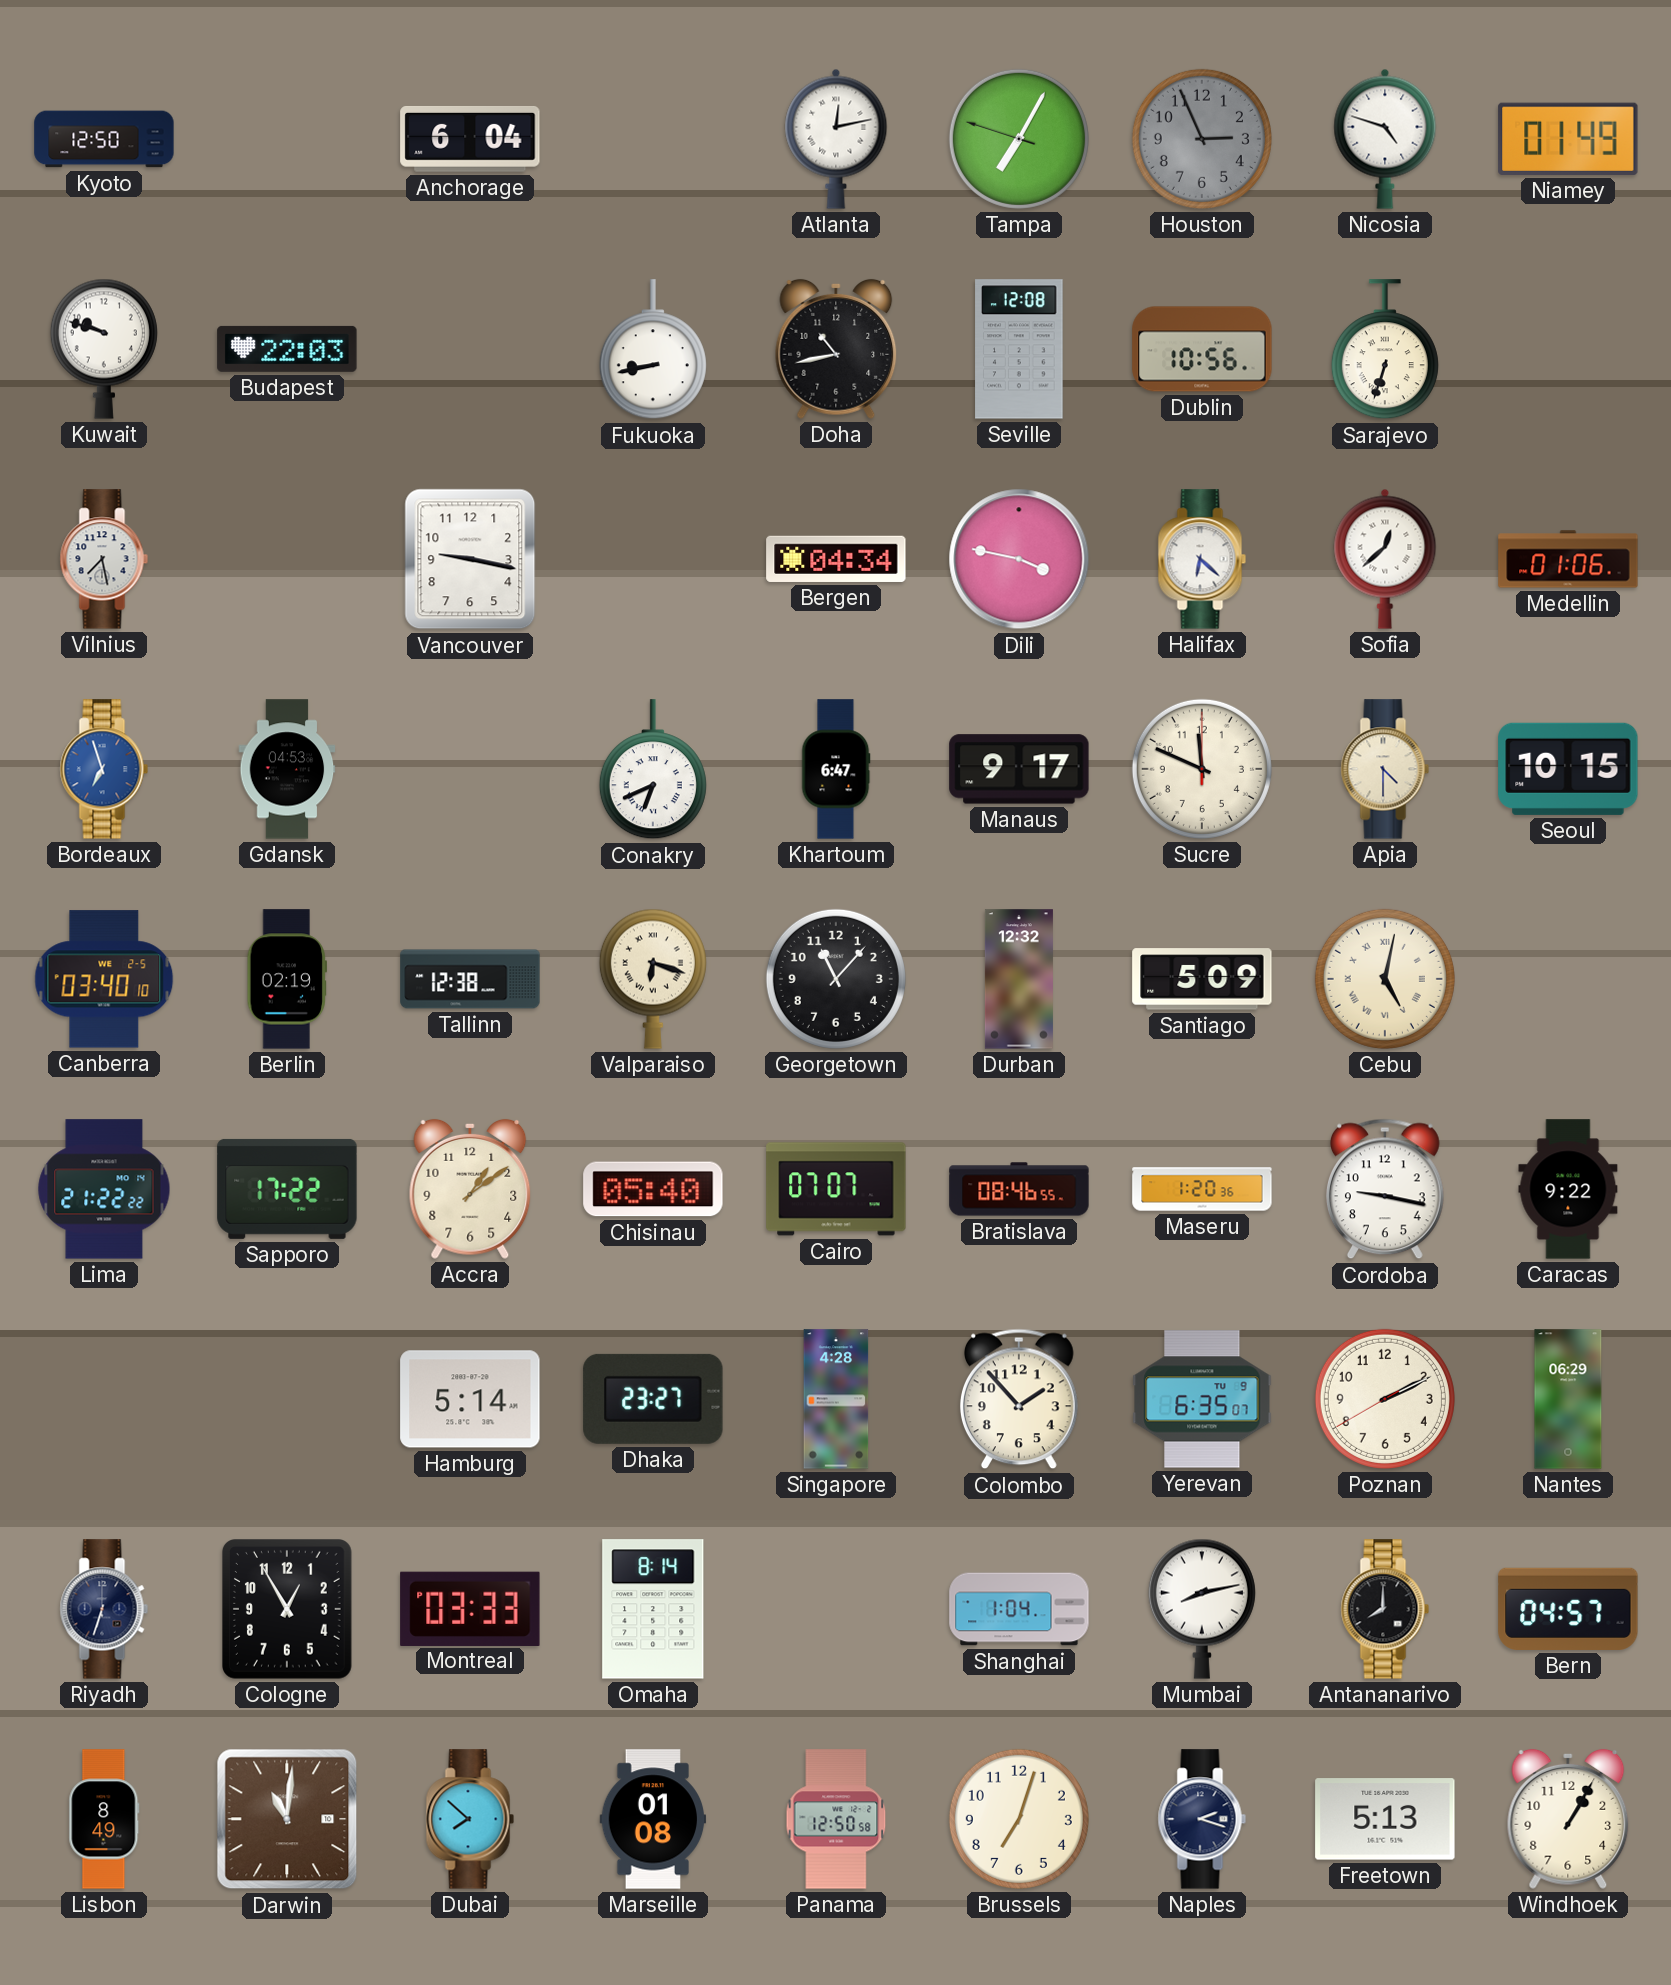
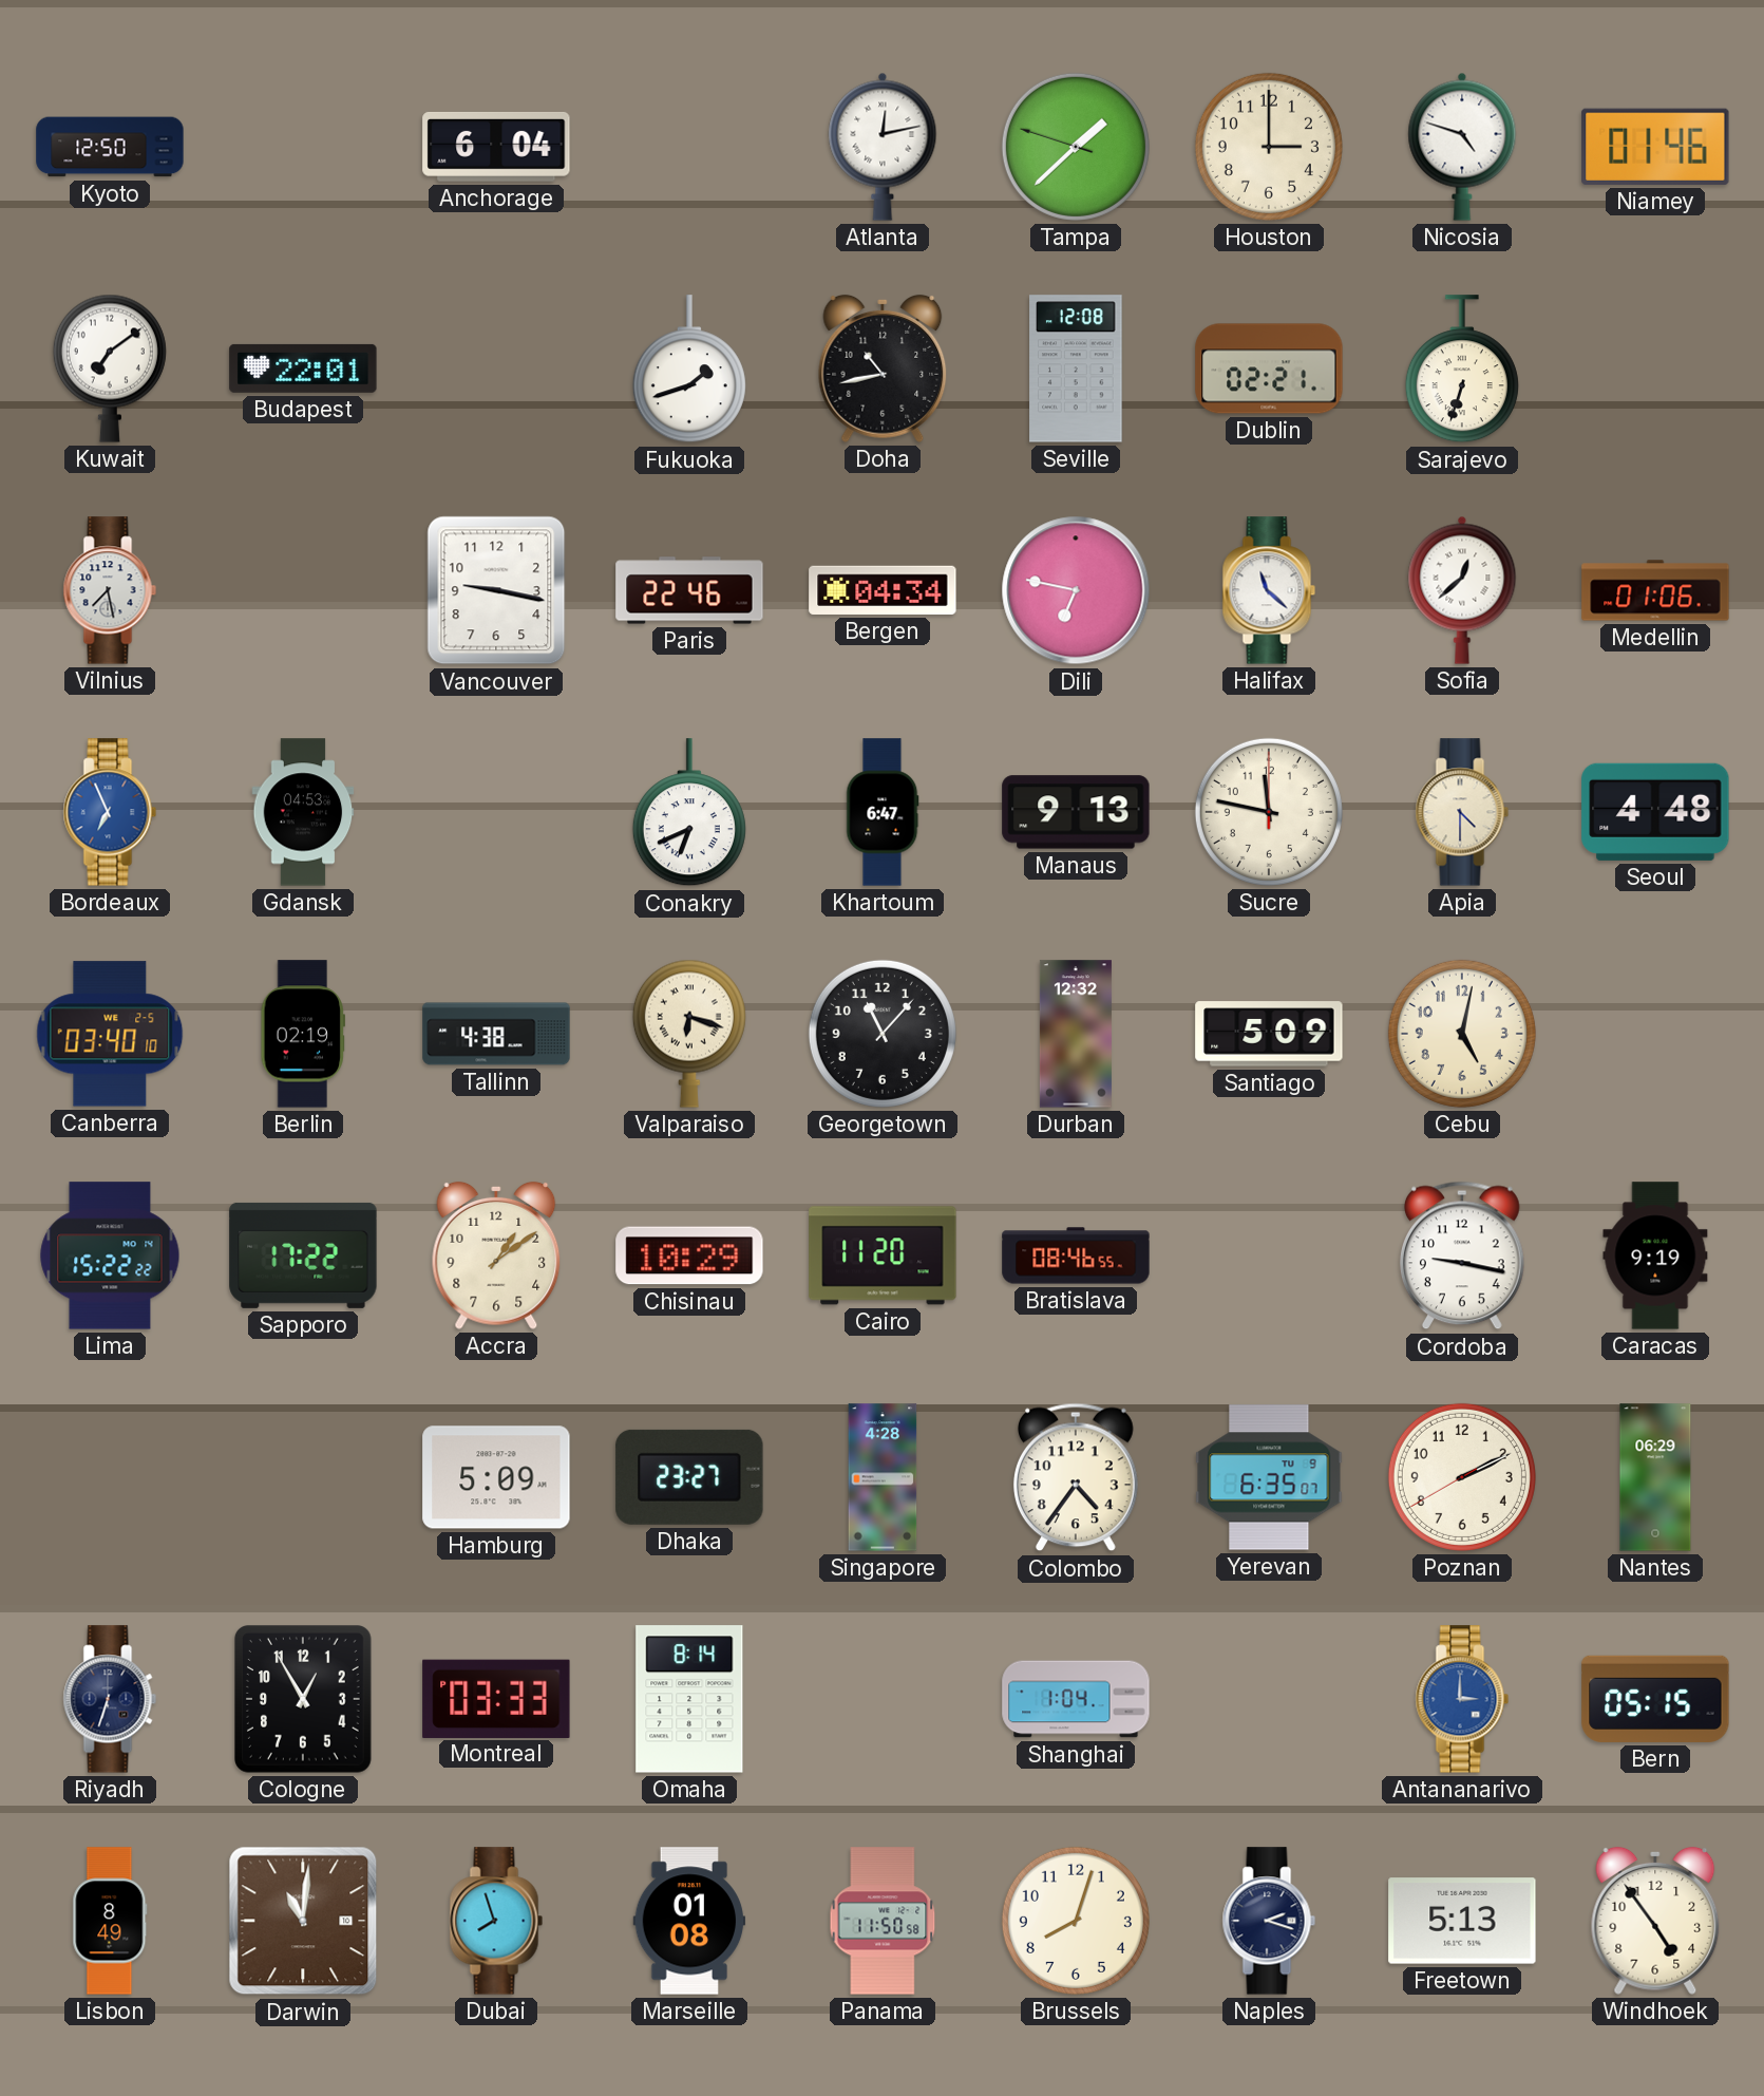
Tampa: 7:04 -> 1:37
Houston: 2:56 -> 3:00
Houston dial: grey -> cream
Niamey: 01:49 -> 01:46
Kuwait: 9:48 -> 7:09
Budapest: 22:03 -> 22:01
Fukuoka: 8:43 -> 1:42
Dublin: 10:56 -> 02:21
Paris: none -> 22:46
Dili: 3:47 -> 6:47
Halifax: 6:22 -> 11:22
Bordeaux: 6:57 -> 6:56
Manaus: 9:17 -> 9:13
Sucre: 11:49 -> 11:47
Seoul: 10:15 -> 4:48
Tallinn: 12:38 -> 4:38
Cebu numerals: Roman -> Arabic
Lima: 21:22 -> 15:22
Chisinau: 05:40 -> 10:29
Cairo: 07:07 -> 11:20
Maseru: 1:20 -> none
Caracas: 9:22 -> 9:19
Hamburg: 5:14 -> 5:09
Colombo: 1:53 -> 4:36
Mumbai: 8:13 -> none
Antananarivo: 8:00 -> 3:00
Antananarivo dial: black -> blue
Bern: 04:57 -> 05:15
Dubai: 7:52 -> 7:57
Panama: 12:50 -> 11:50
Brussels: 7:03 -> 8:03
Windhoek: 1:05 -> 4:54
